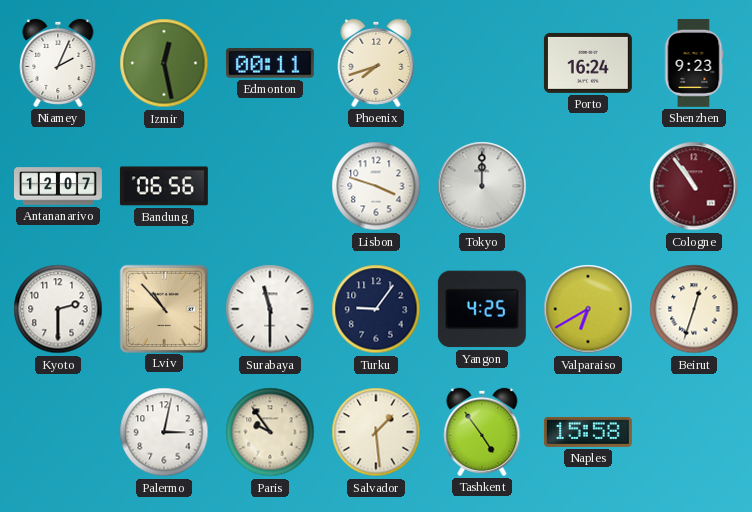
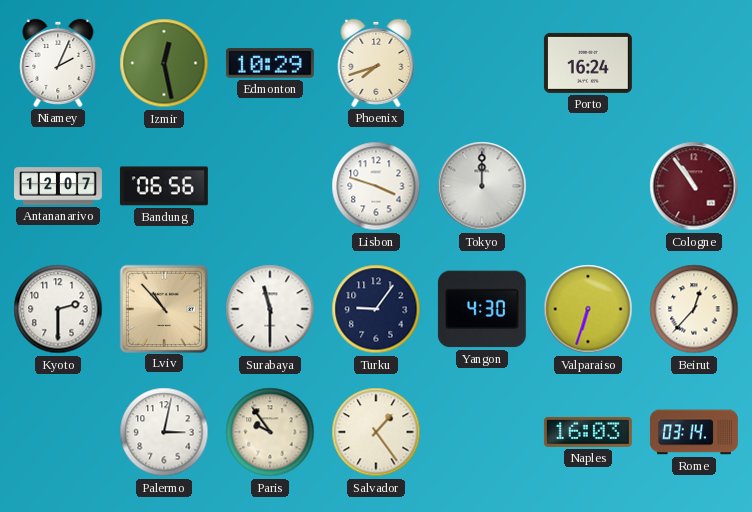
Edmonton: 00:11 -> 10:29
Shenzhen: 9:23 -> none
Yangon: 4:25 -> 4:30
Valparaiso: 6:40 -> 6:33
Beirut: 12:33 -> 12:37
Salvador: 1:29 -> 1:24
Tashkent: 4:54 -> none
Naples: 15:58 -> 16:03
Rome: none -> 03:14
